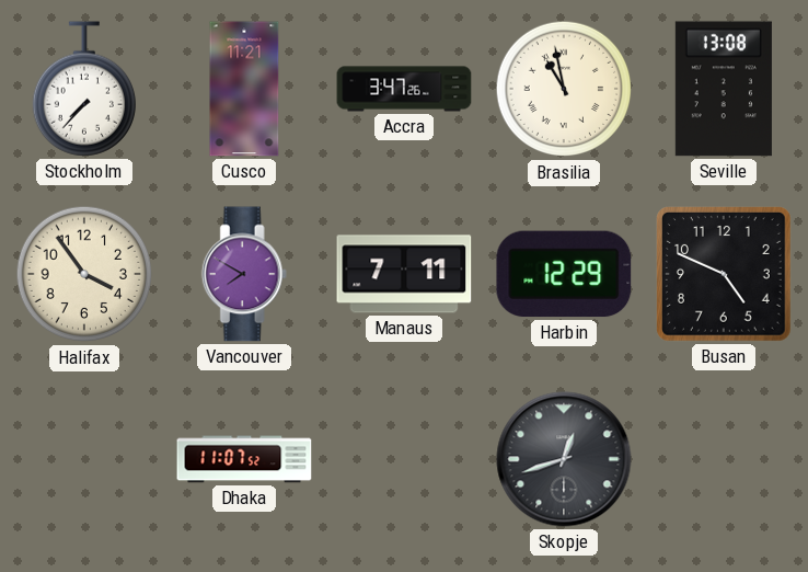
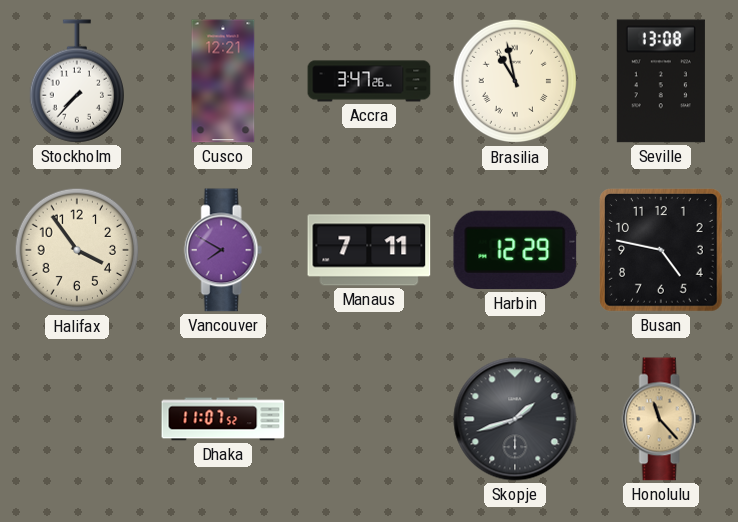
Cusco: 11:21 -> 12:21
Busan: 4:49 -> 4:47
Skopje: 12:42 -> 1:42
Honolulu: none -> 11:23
